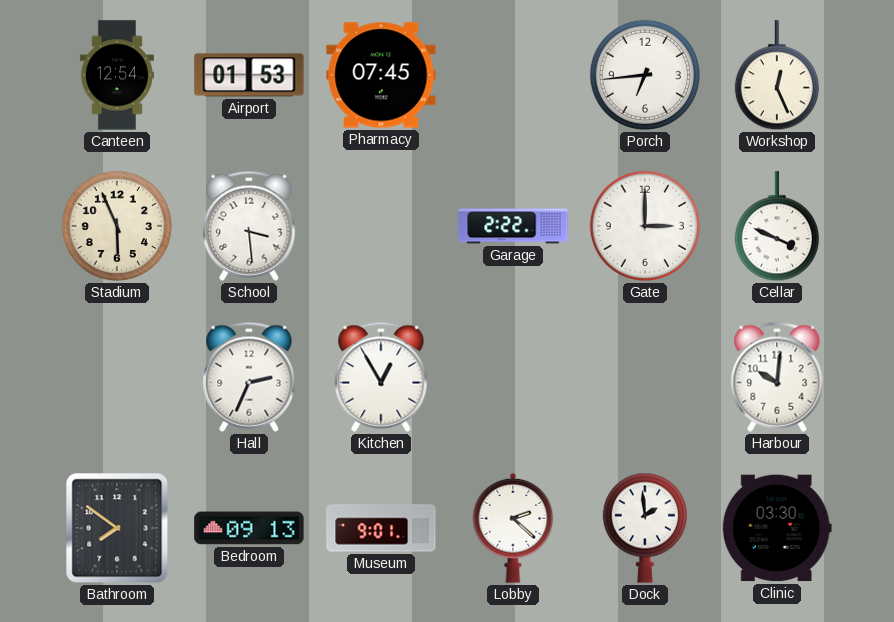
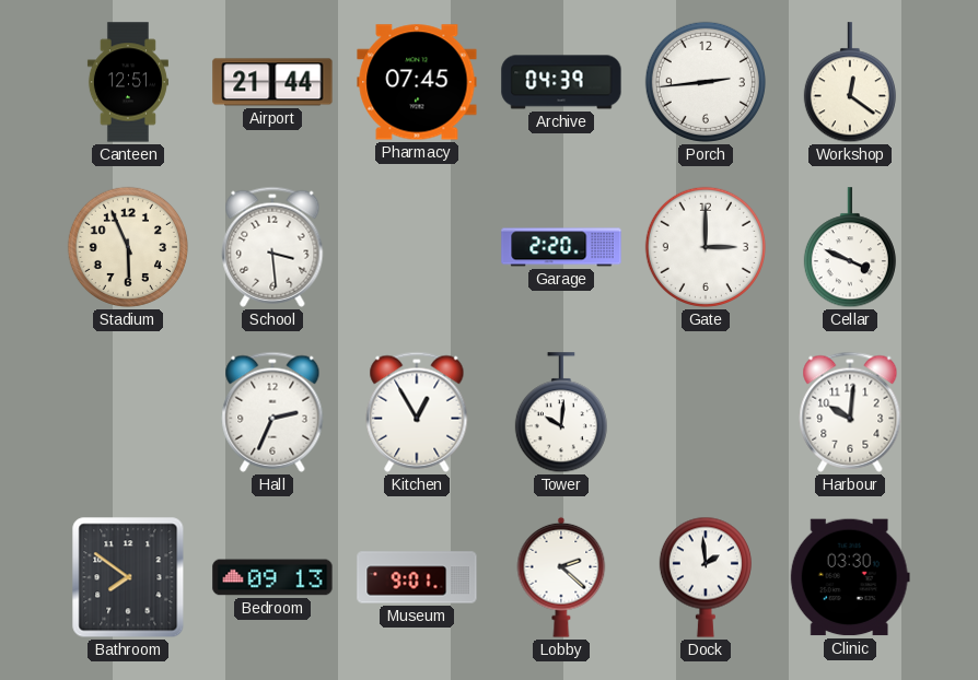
Canteen: 12:54 -> 12:51
Airport: 01:53 -> 21:44
Archive: none -> 04:39
Porch: 6:44 -> 2:44
Workshop: 12:26 -> 12:21
Garage: 2:22 -> 2:20
Tower: none -> 10:01
